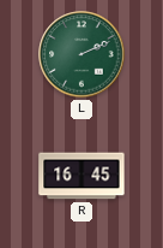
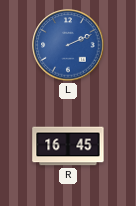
L dial: green -> blue
